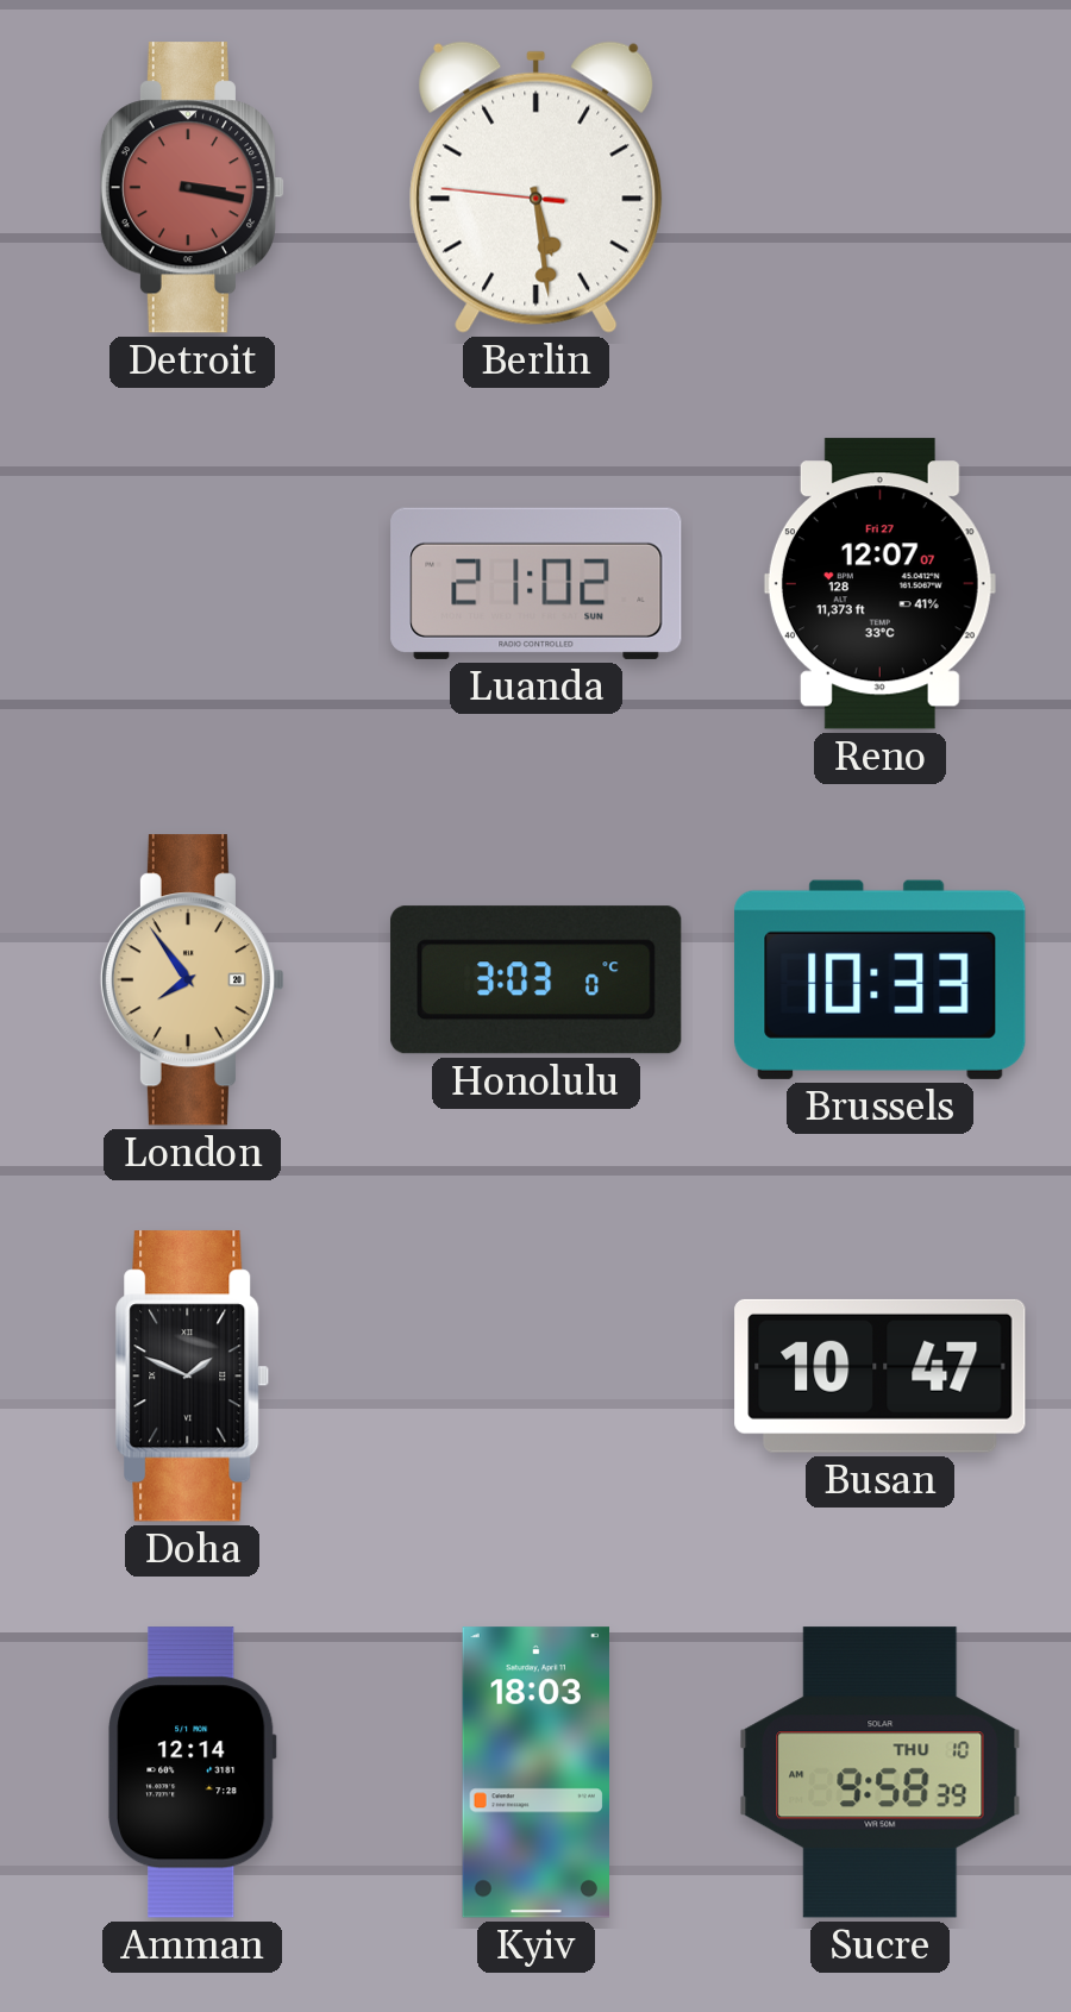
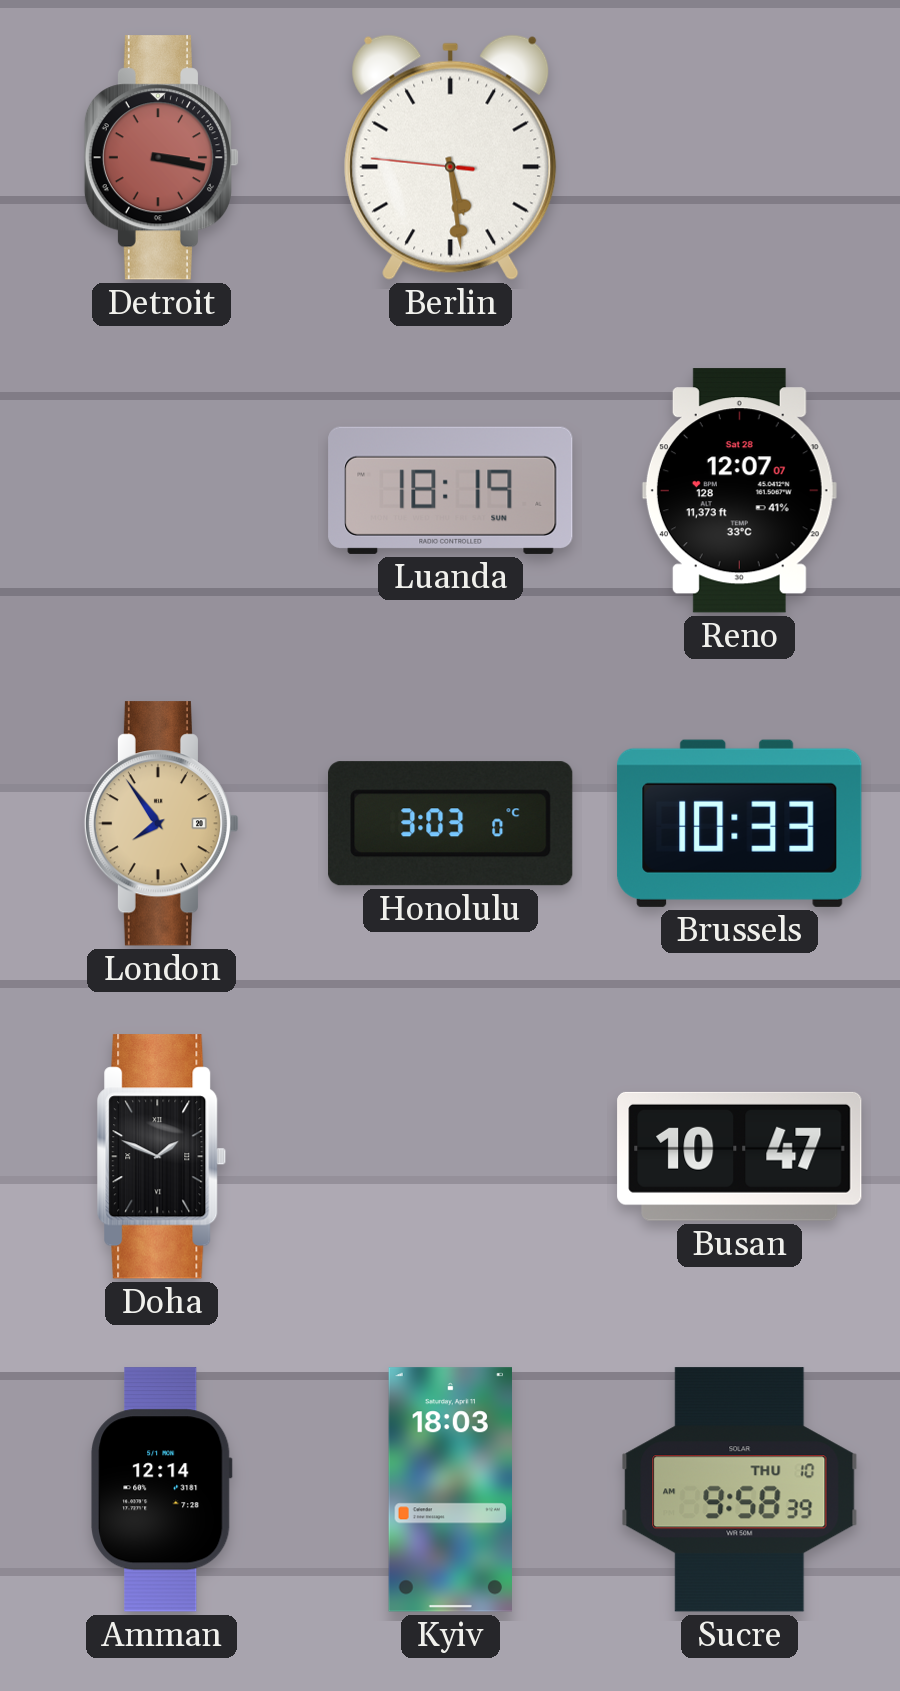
Luanda: 21:02 -> 18:19
Reno date: Fri 27 -> Sat 28
